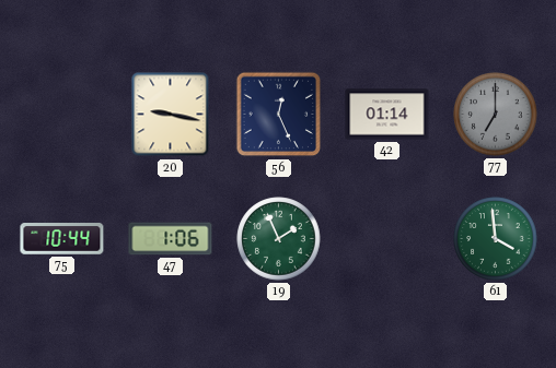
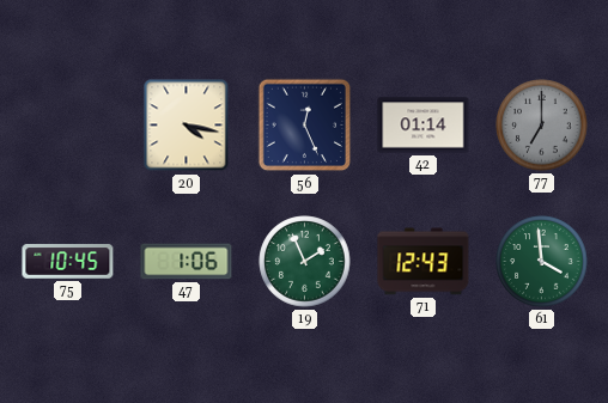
20: 9:17 -> 4:17
75: 10:44 -> 10:45
71: none -> 12:43
